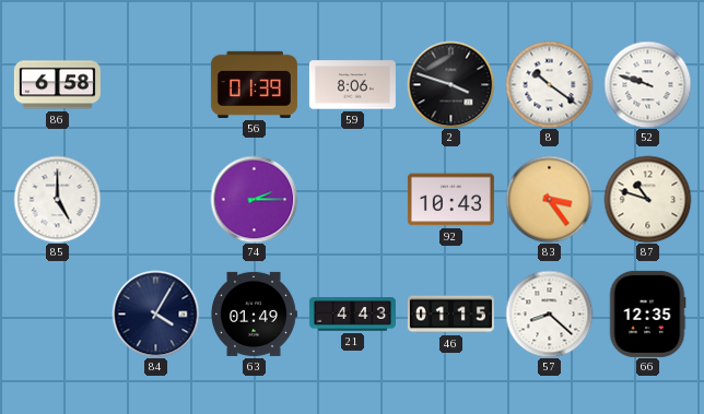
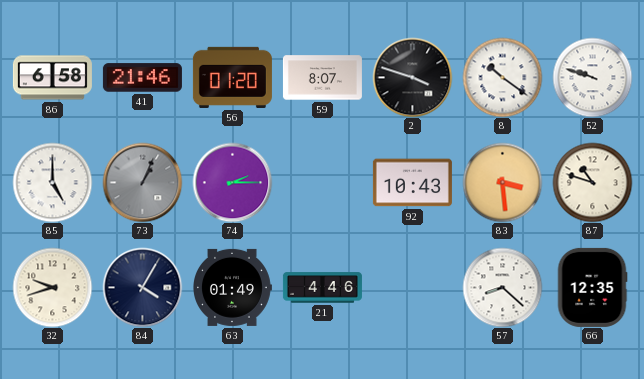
41: none -> 21:46
56: 01:39 -> 01:20
59: 8:06 -> 8:07
73: none -> 1:04
83: 3:24 -> 3:29
32: none -> 9:42
21: 4:43 -> 4:46
46: 01:15 -> none
